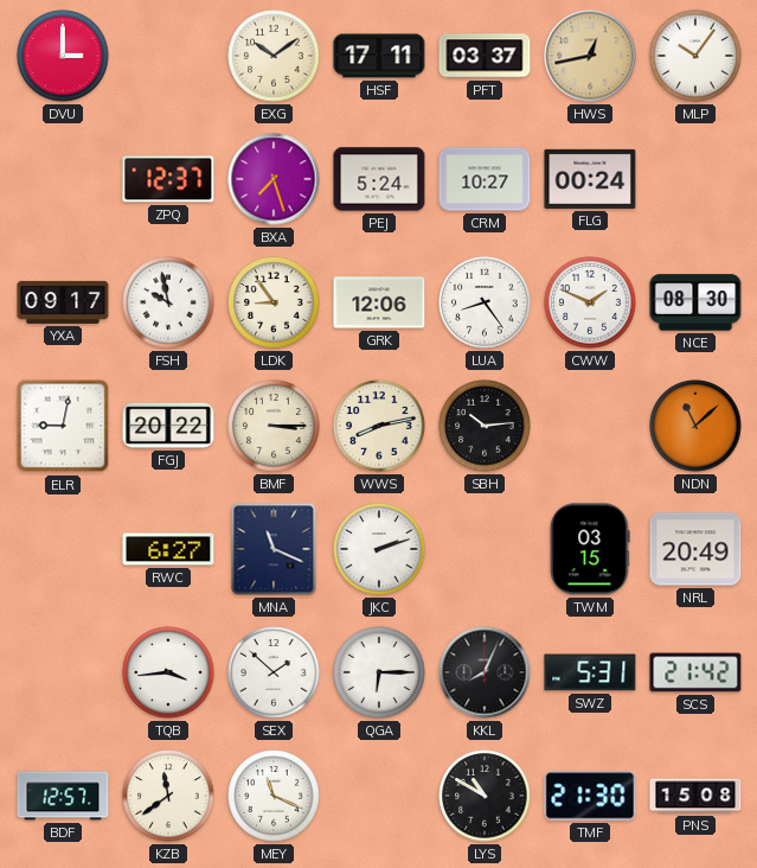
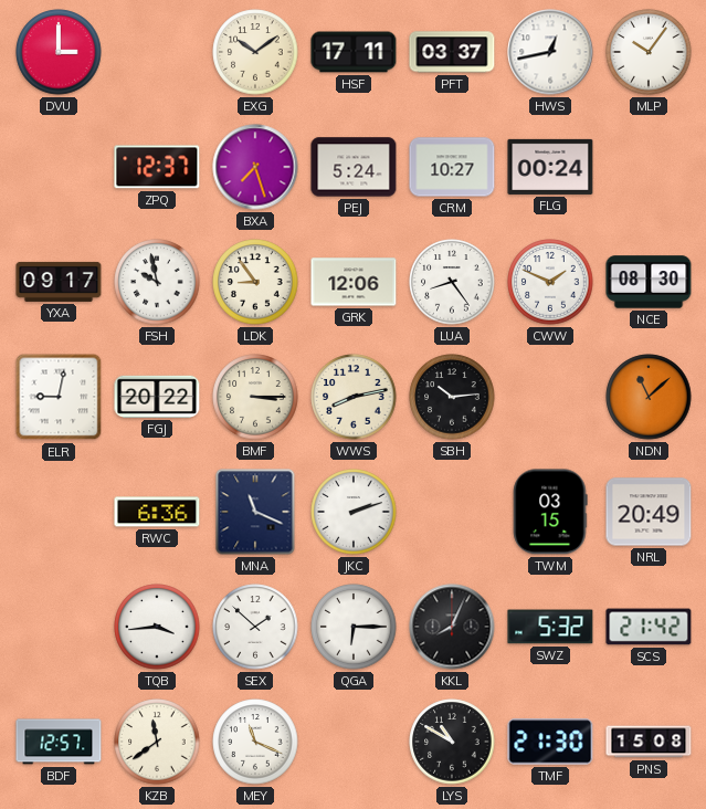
HWS dial: champagne -> white
RWC: 6:27 -> 6:36
SWZ: 5:31 -> 5:32
